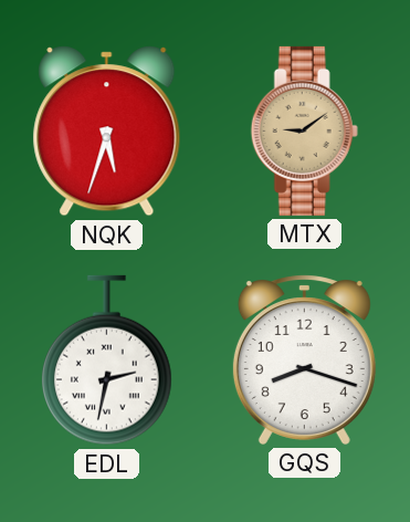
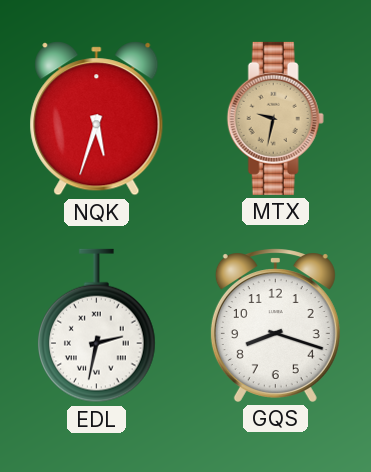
MTX: 9:09 -> 9:32
